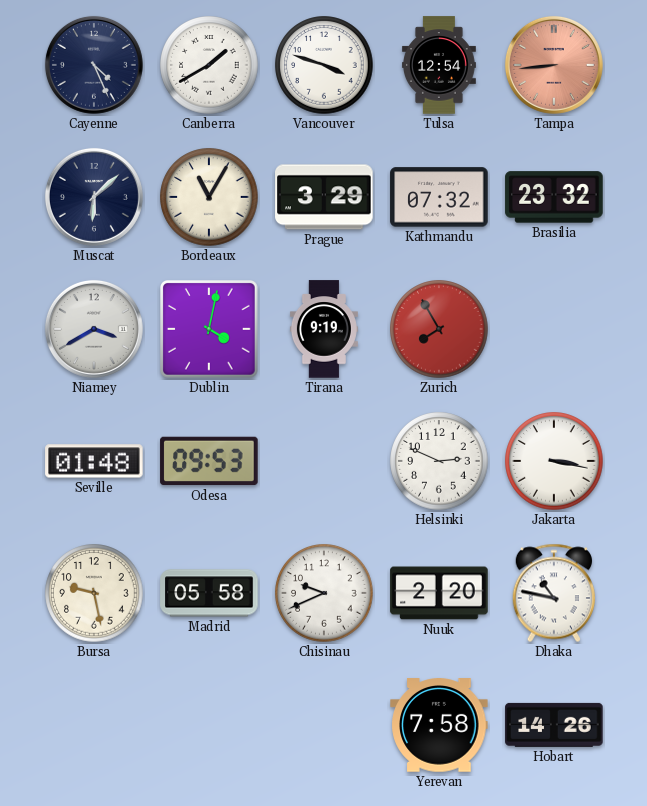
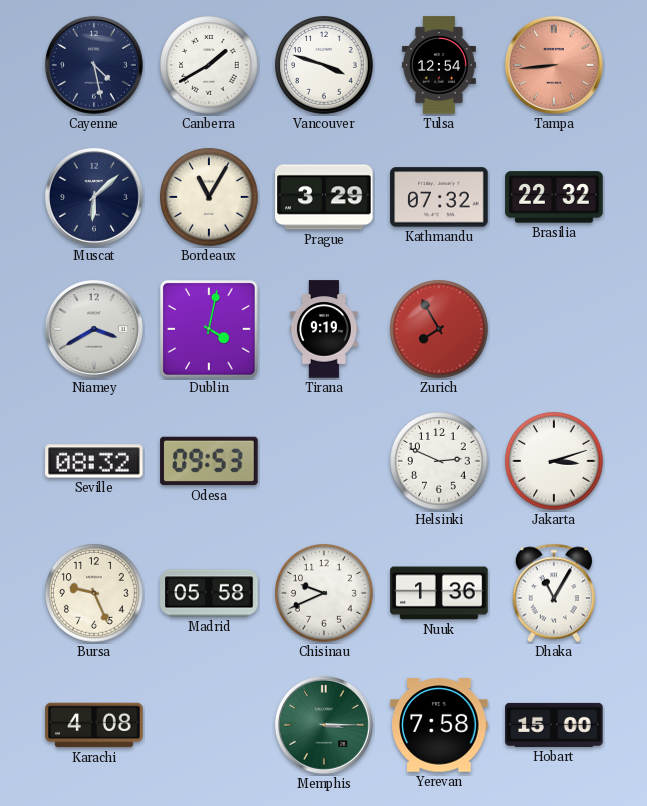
Cayenne: 4:26 -> 4:28
Brasilia: 23:32 -> 22:32
Seville: 01:48 -> 08:32
Jakarta: 3:17 -> 3:12
Bursa: 9:28 -> 9:26
Nuuk: 2:20 -> 1:36
Dhaka: 10:47 -> 11:05
Karachi: none -> 4:08
Memphis: none -> 3:15
Hobart: 14:26 -> 15:00
